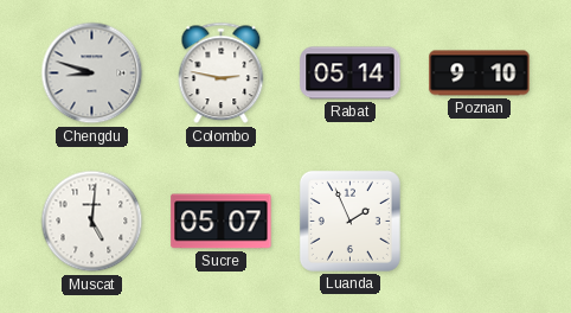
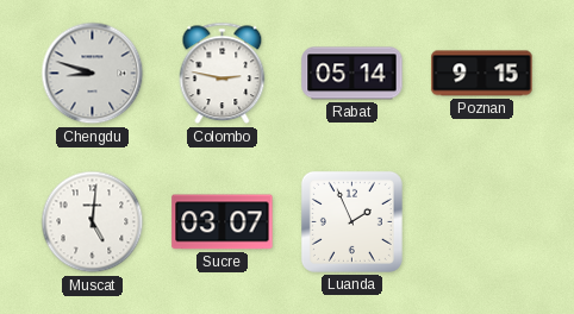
Poznan: 9:10 -> 9:15
Sucre: 05:07 -> 03:07
